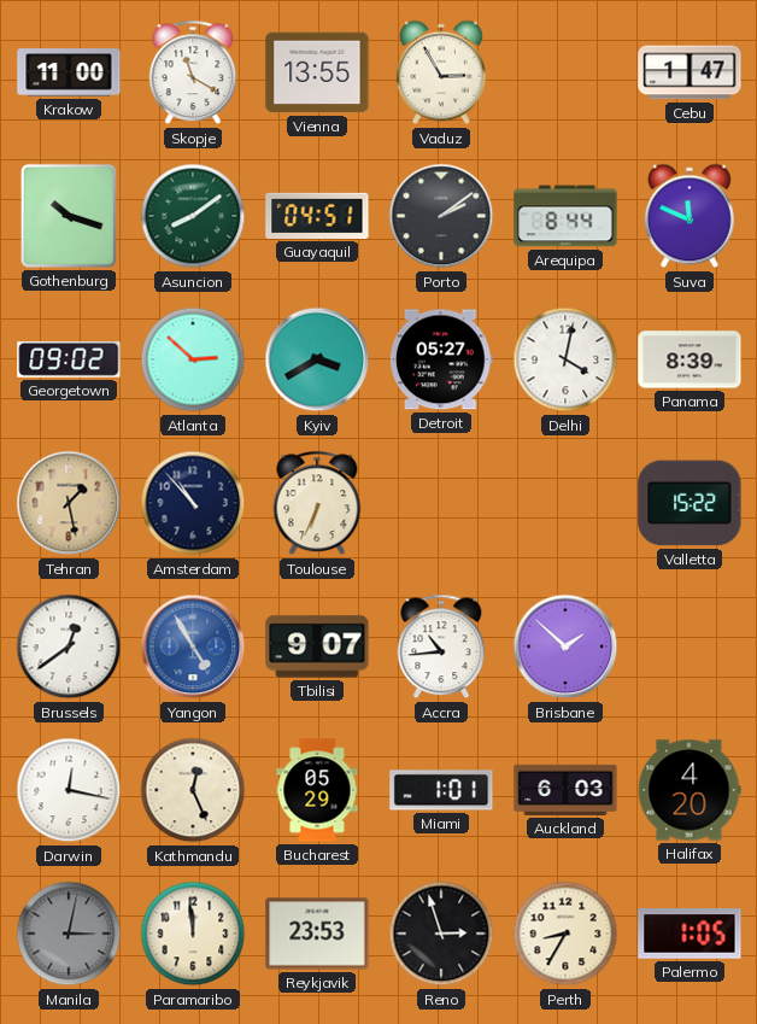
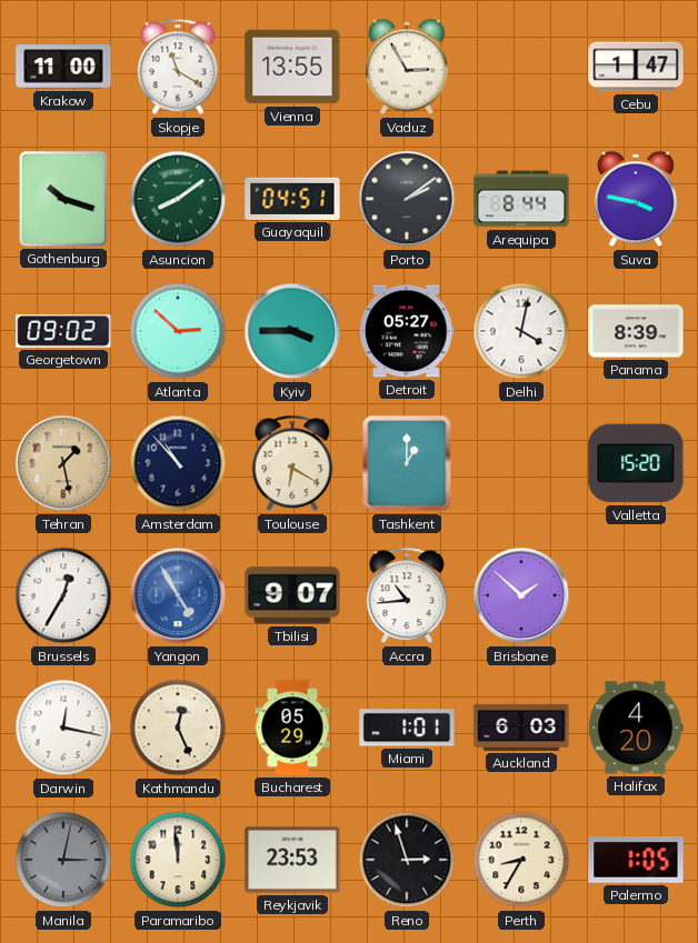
Suva: 11:49 -> 3:47
Kyiv: 3:40 -> 3:45
Toulouse: 6:34 -> 6:20
Tashkent: none -> 1:00
Valletta: 15:22 -> 15:20
Brussels: 12:39 -> 12:35
